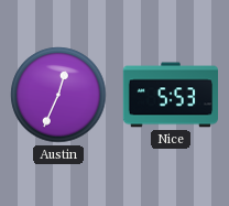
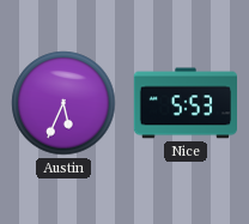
Austin: 12:34 -> 5:34
